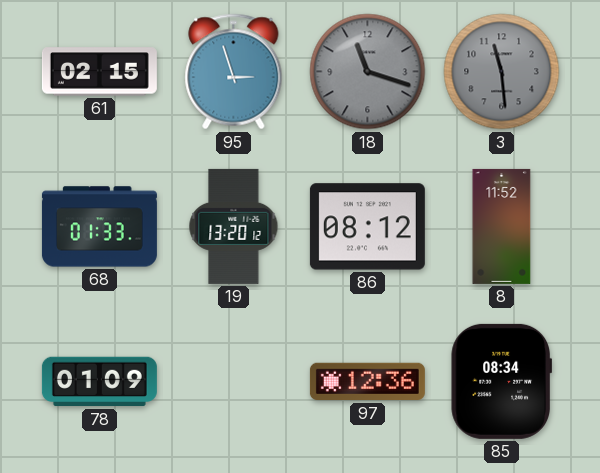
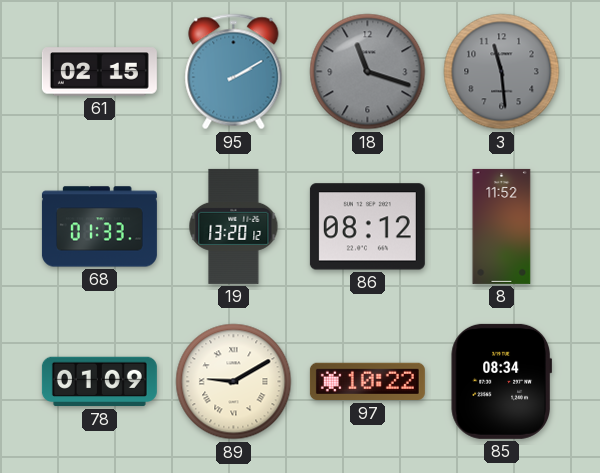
95: 2:57 -> 2:10
89: none -> 9:10
97: 12:36 -> 10:22
